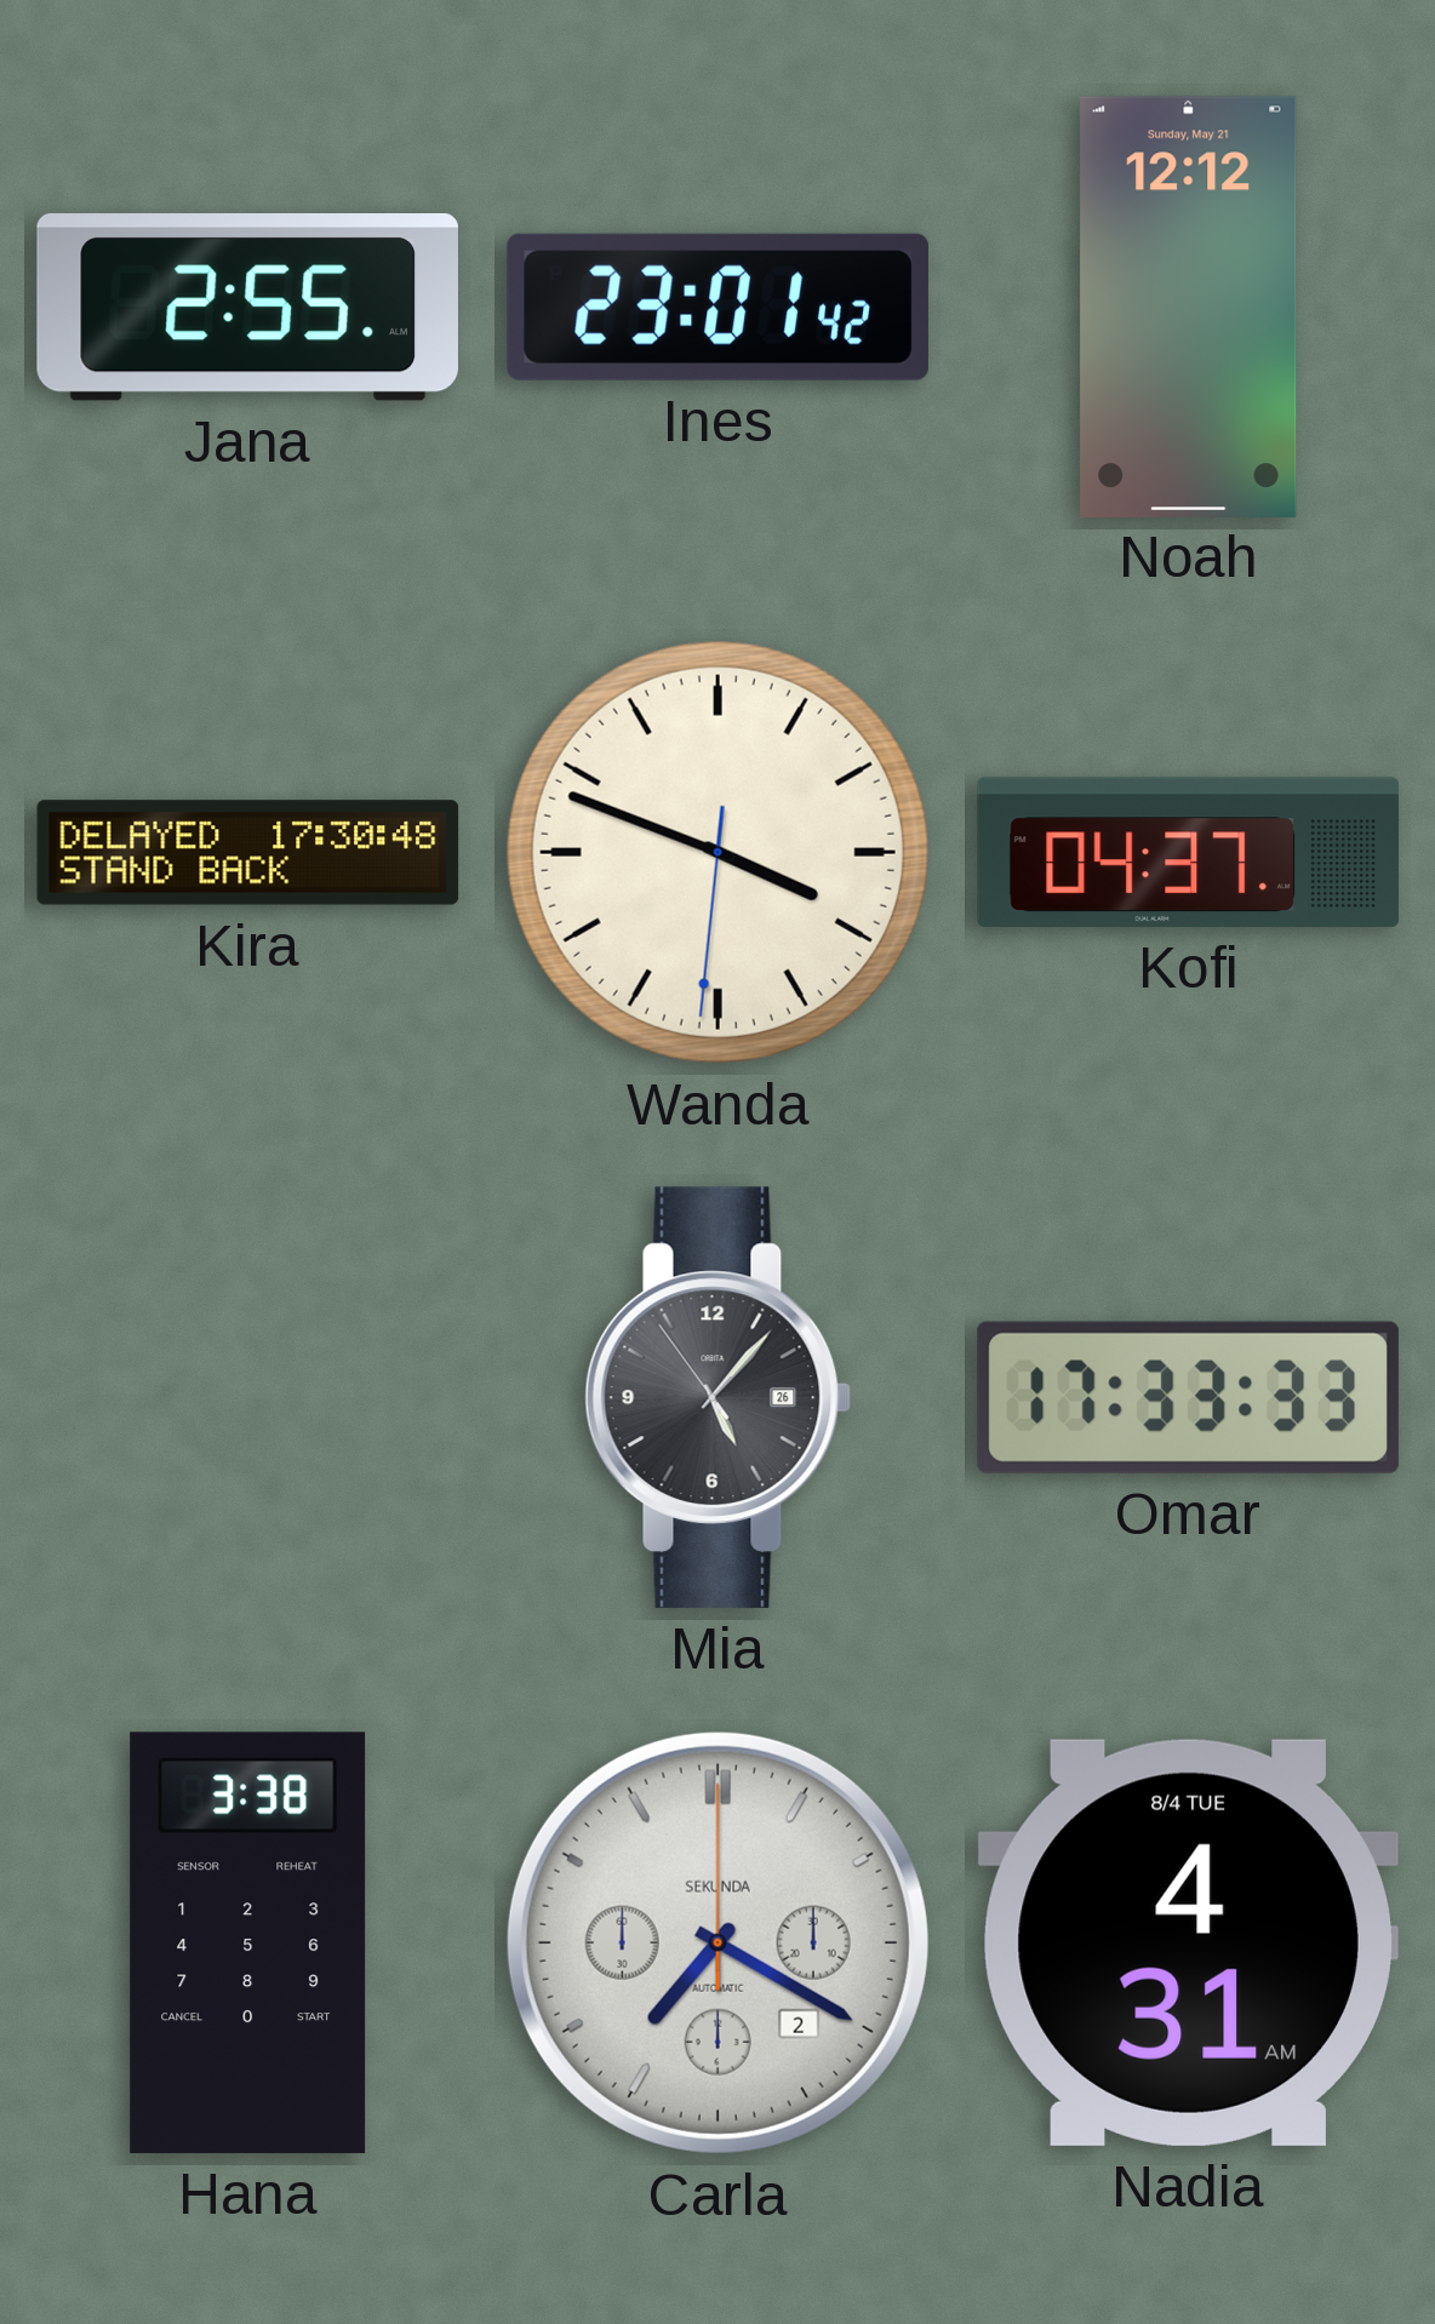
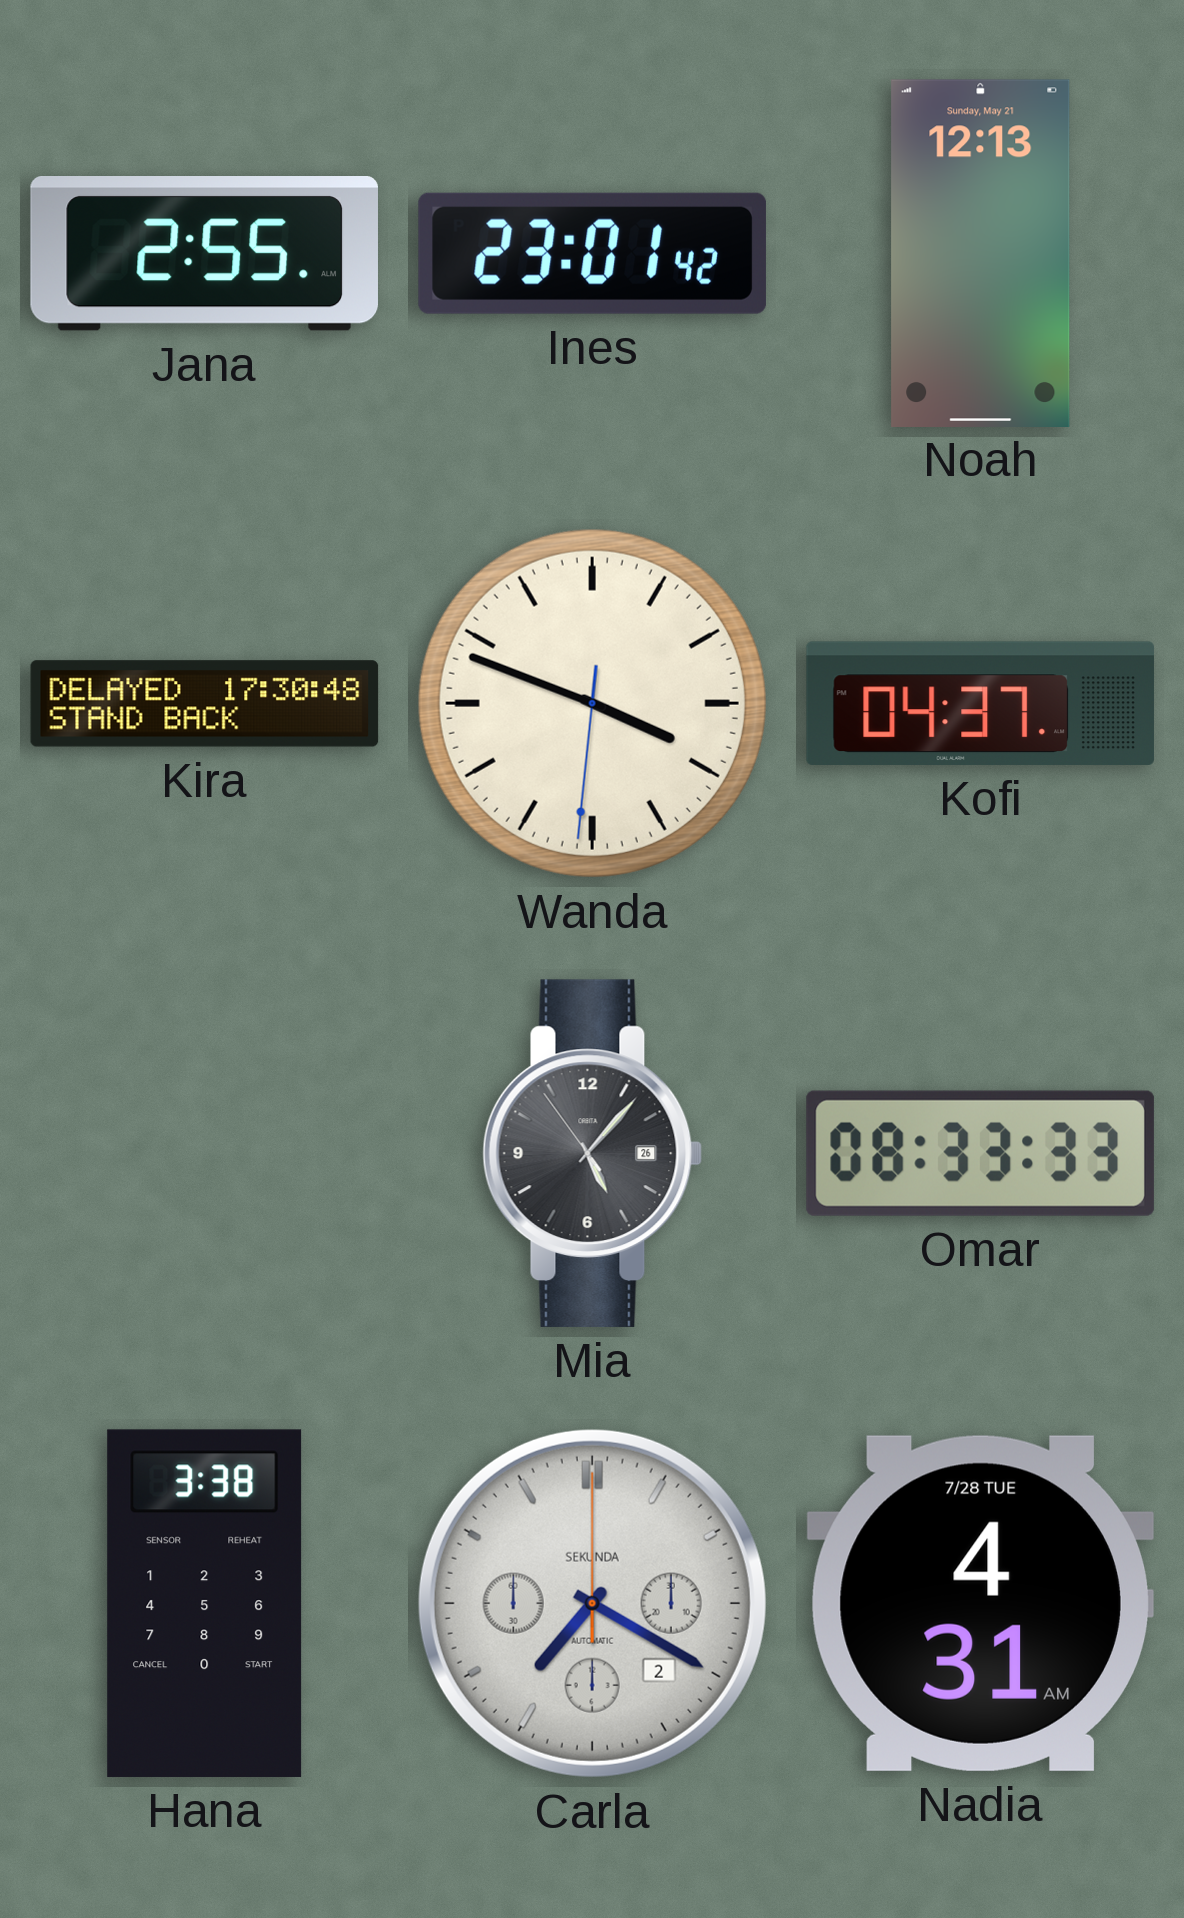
Noah: 12:12 -> 12:13
Omar: 17:33 -> 08:33
Nadia date: 8/4 TUE -> 7/28 TUE
